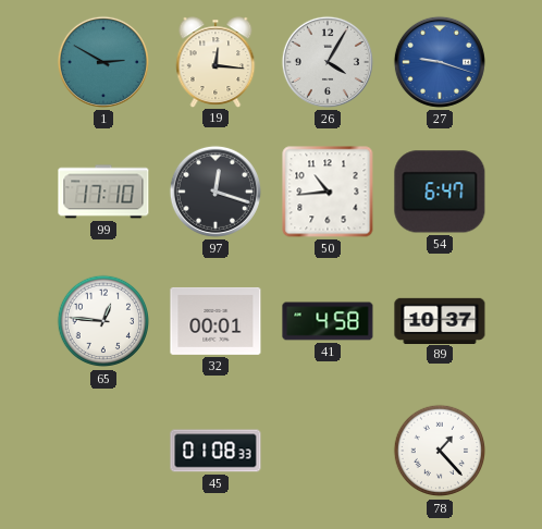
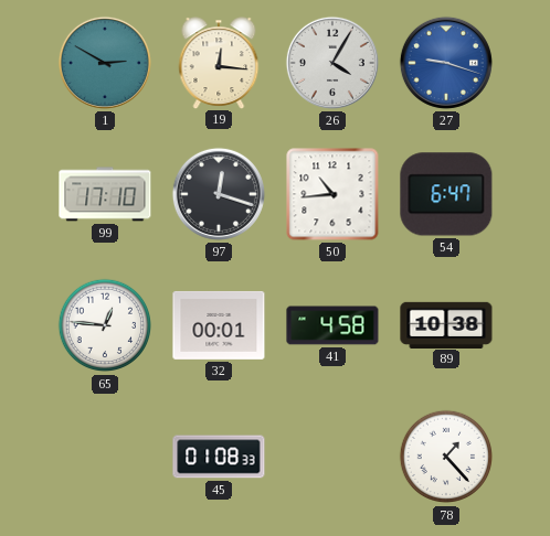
89: 10:37 -> 10:38
